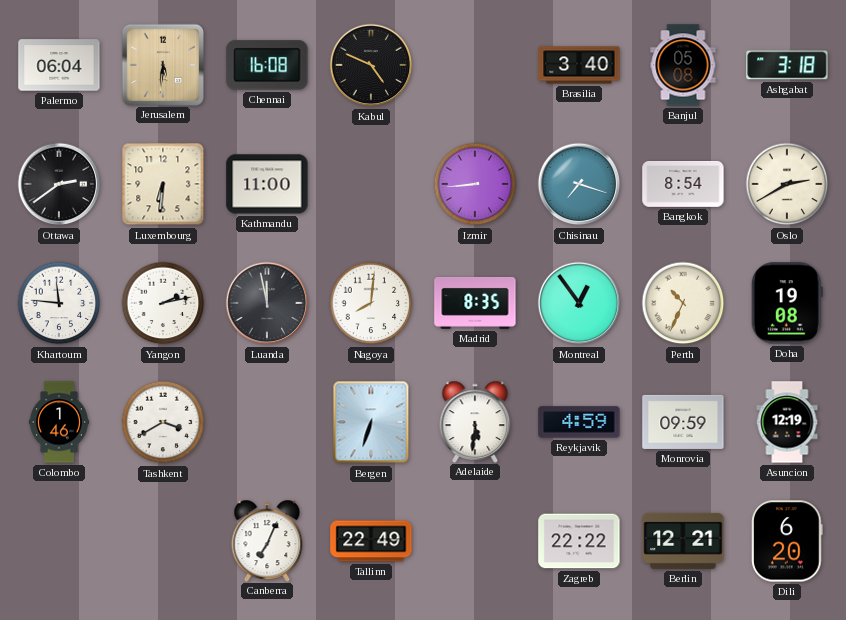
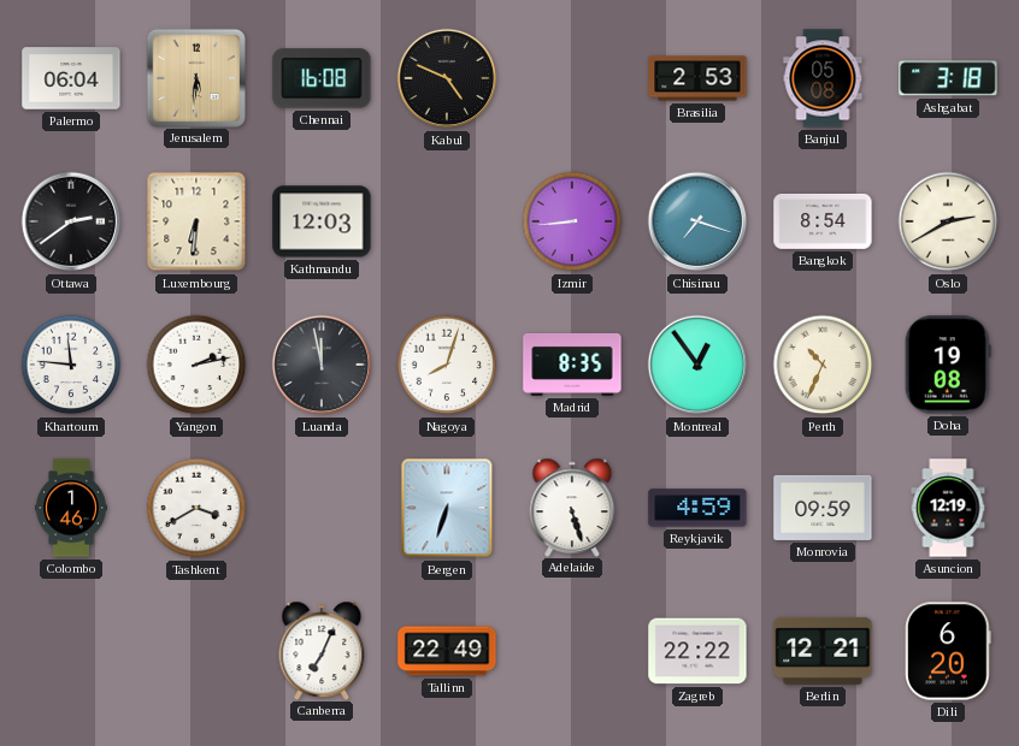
Brasilia: 3:40 -> 2:53
Kathmandu: 11:00 -> 12:03
Nagoya: 8:01 -> 8:03
Adelaide: 5:31 -> 5:27
